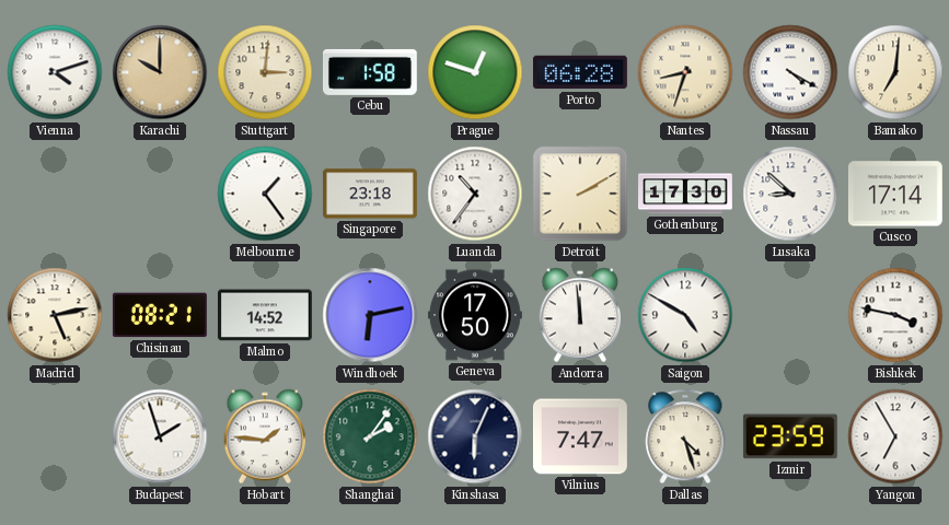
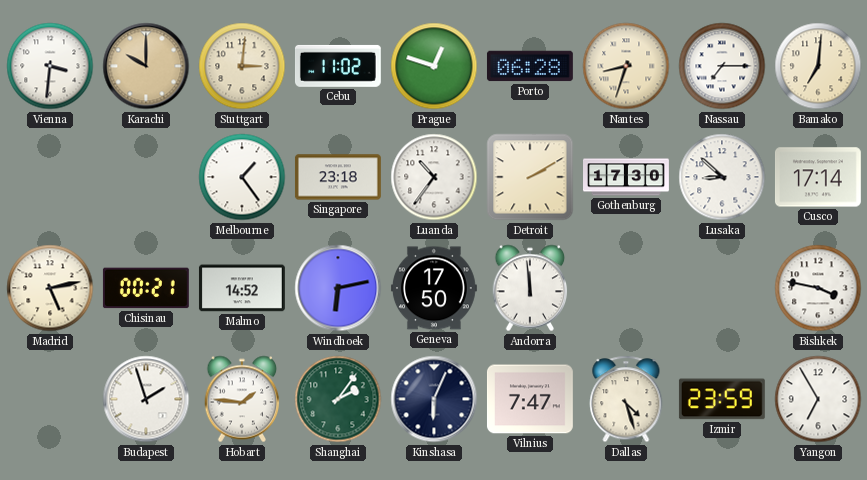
Vienna: 4:12 -> 3:31
Cebu: 1:58 -> 11:02
Nassau: 4:20 -> 7:15
Chisinau: 08:21 -> 00:21
Saigon: 4:50 -> none
